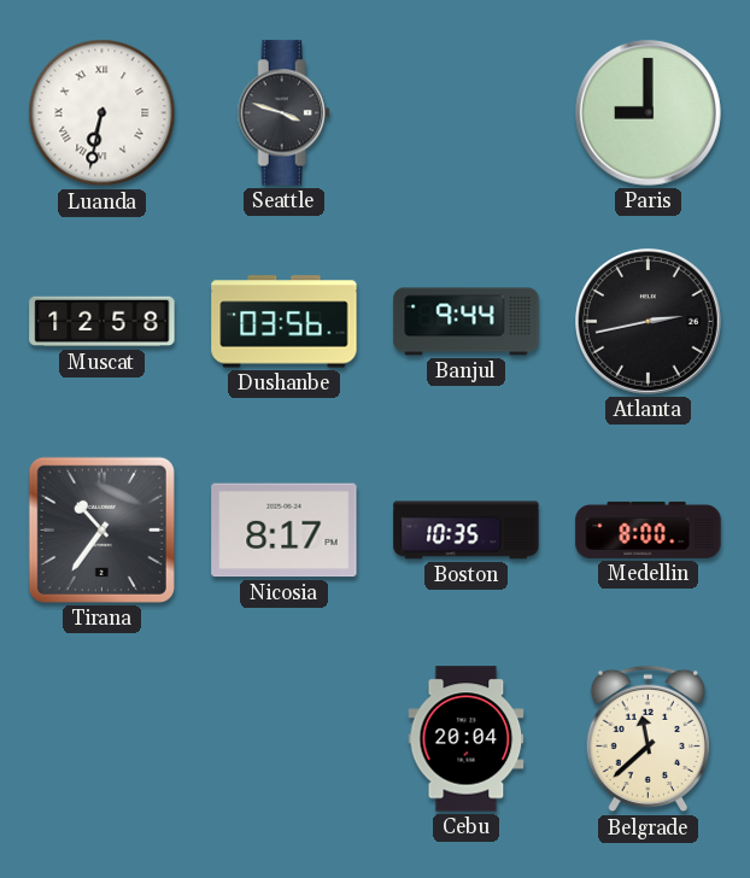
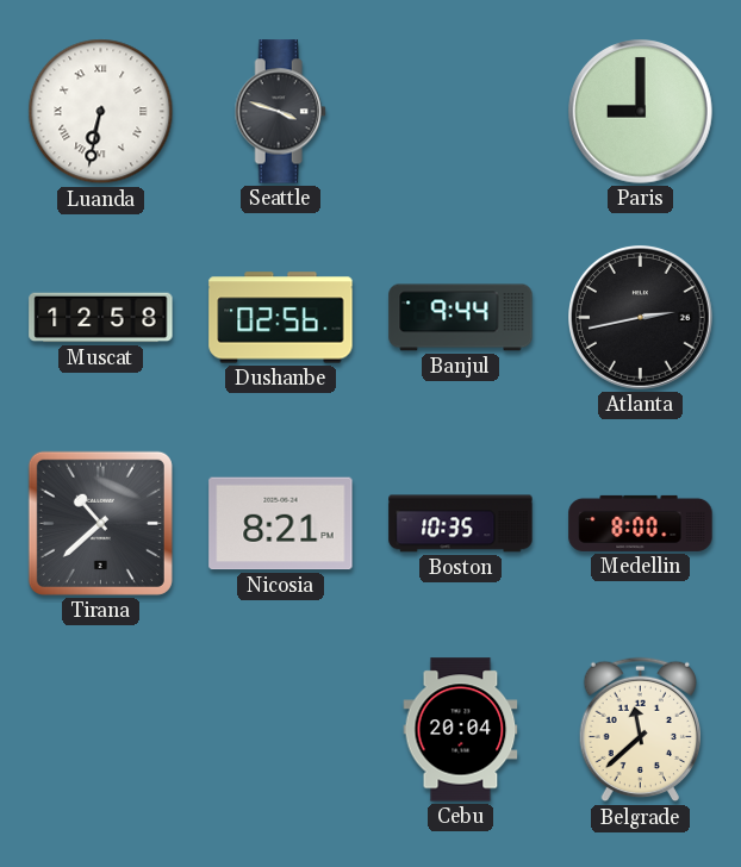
Dushanbe: 03:56 -> 02:56
Tirana: 10:36 -> 10:38
Nicosia: 8:17 -> 8:21
